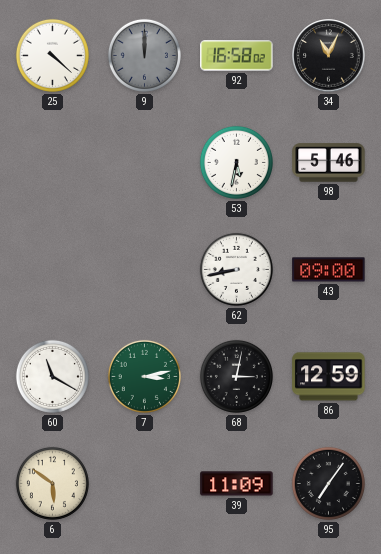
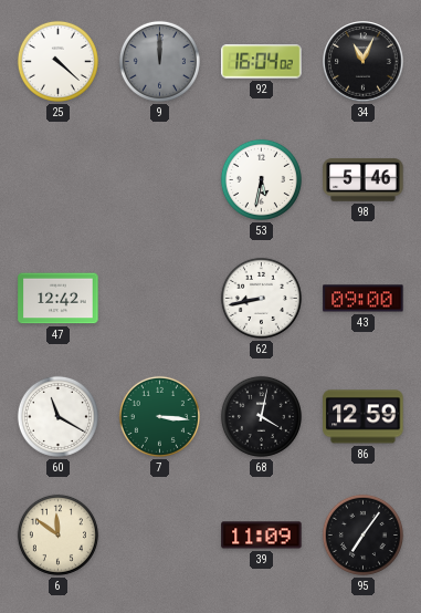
92: 16:58 -> 16:04
47: none -> 12:42
7: 3:13 -> 3:16
68: 3:02 -> 4:02
6: 5:51 -> 11:51
